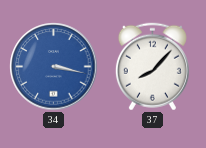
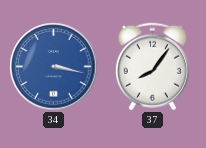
37: 8:07 -> 8:06
